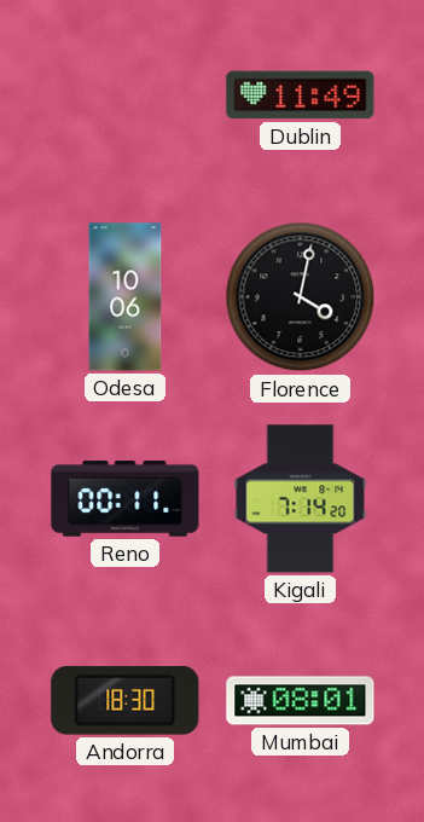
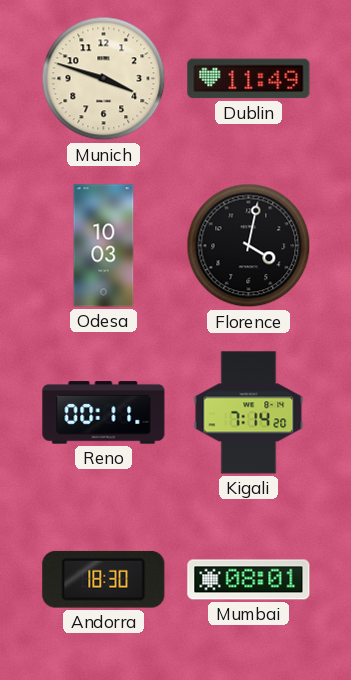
Munich: none -> 3:48
Odesa: 10:06 -> 10:03
